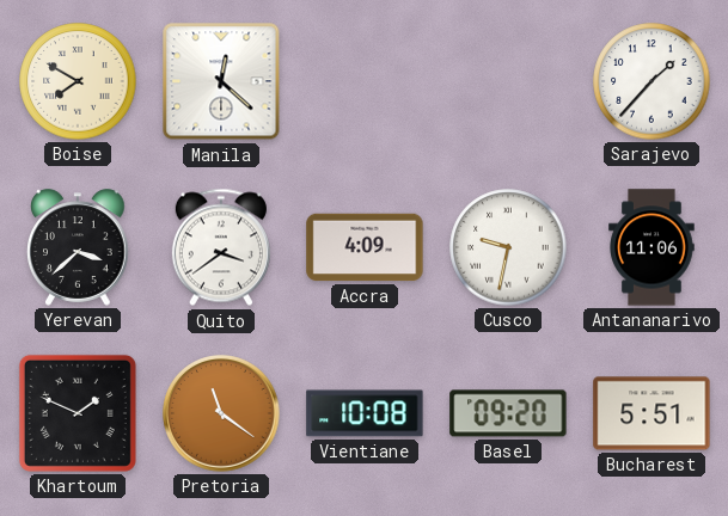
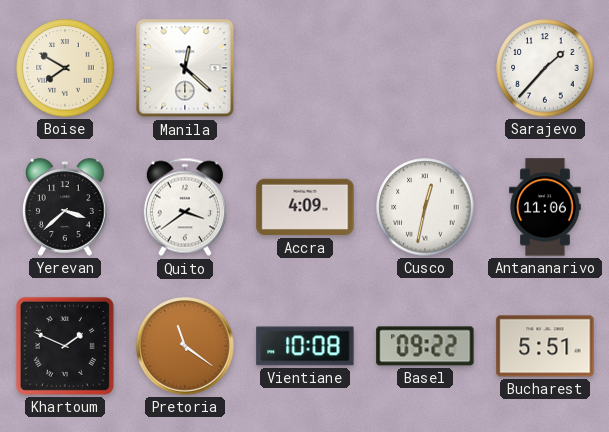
Cusco: 9:32 -> 12:32
Basel: 09:20 -> 09:22
